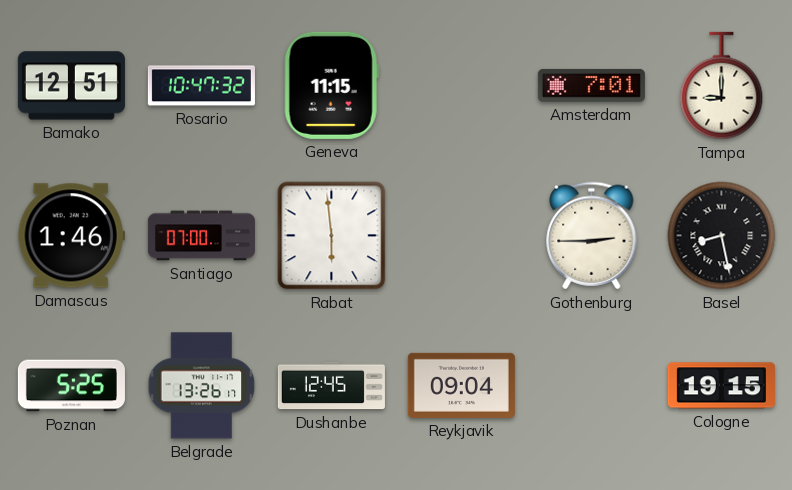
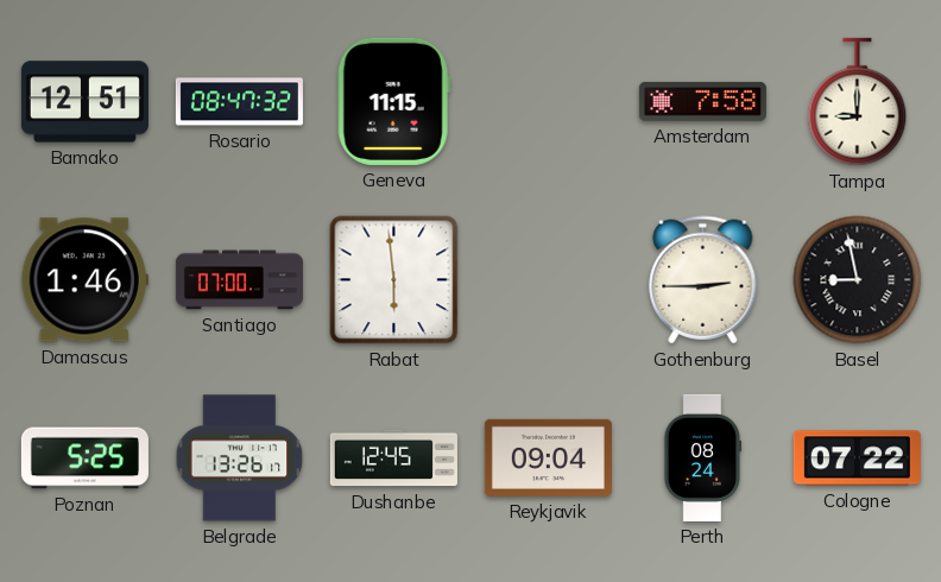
Rosario: 10:47 -> 08:47
Amsterdam: 7:01 -> 7:58
Basel: 8:28 -> 8:58
Perth: none -> 08:24
Cologne: 19:15 -> 07:22
